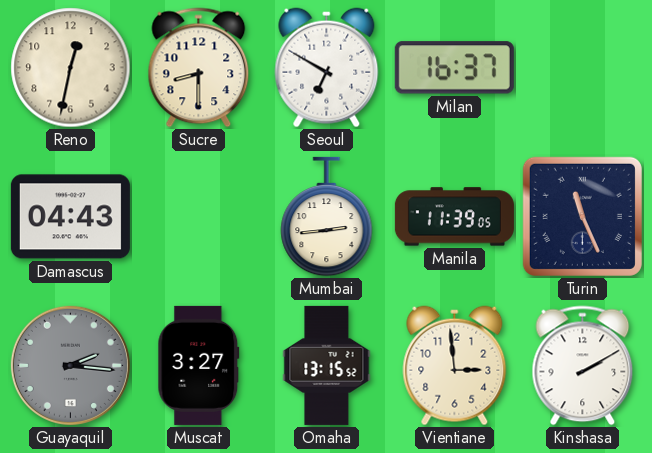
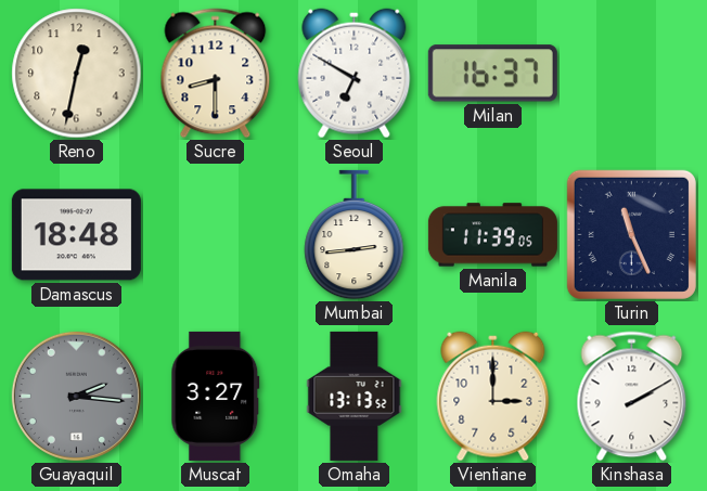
Damascus: 04:43 -> 18:48
Omaha: 13:15 -> 13:13
Vientiane: 2:59 -> 3:00
